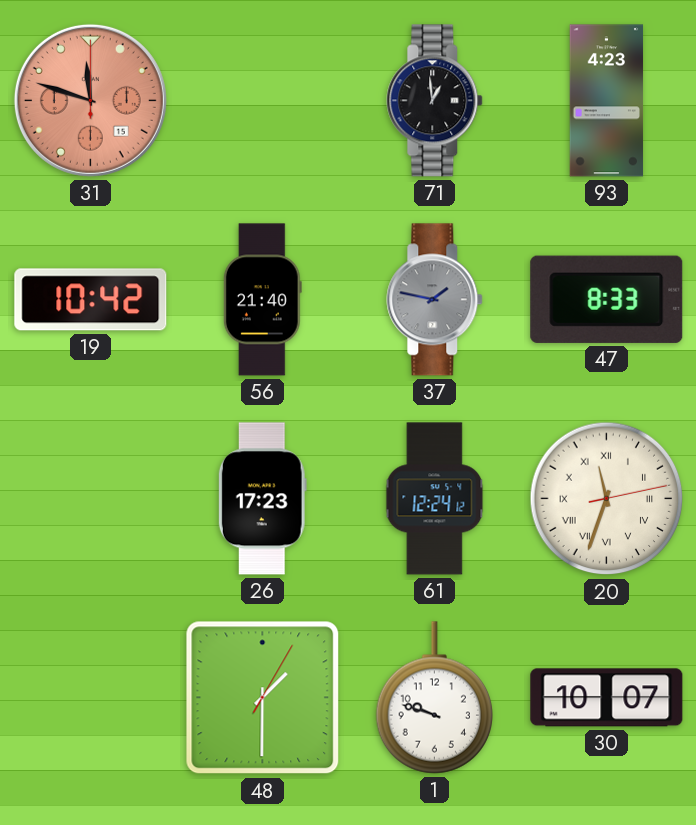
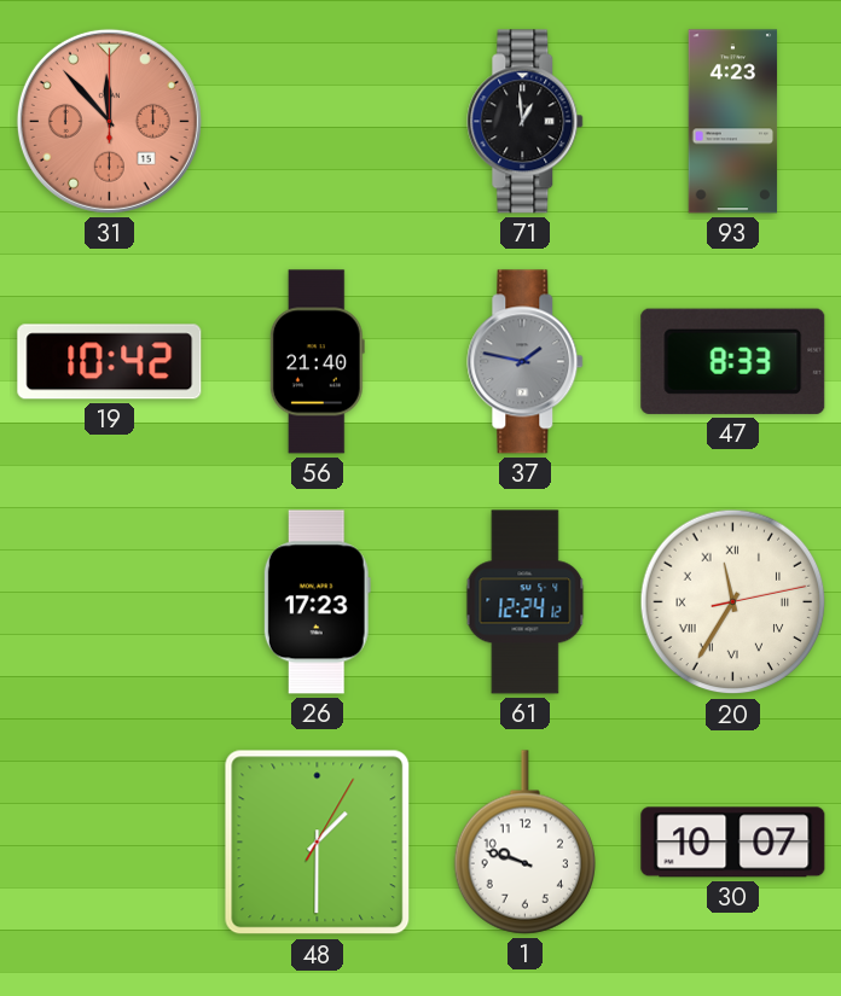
31: 11:48 -> 11:53
20: 11:33 -> 11:35
